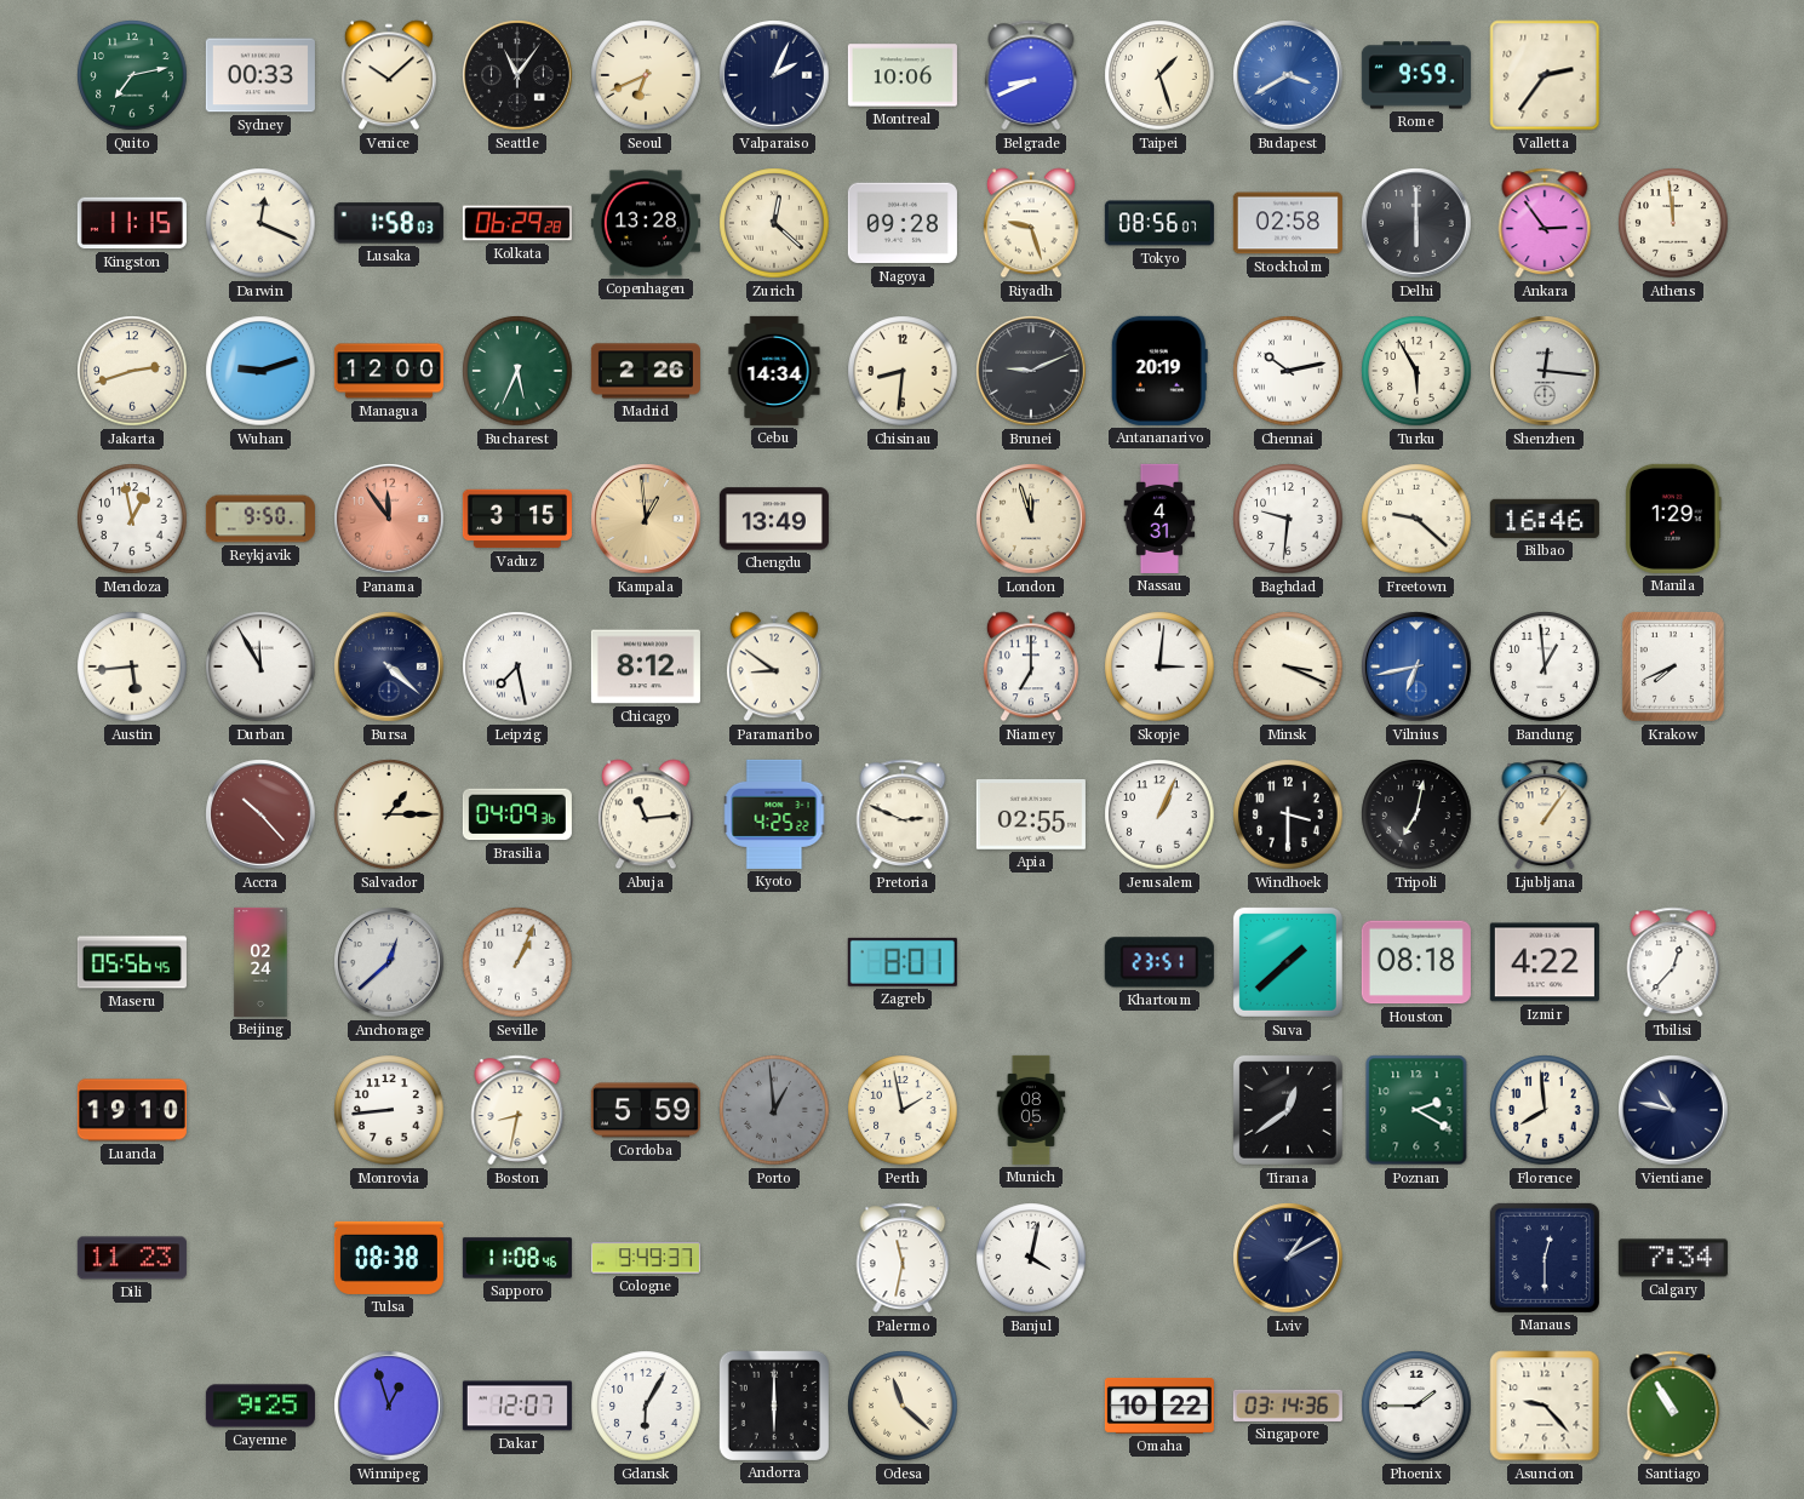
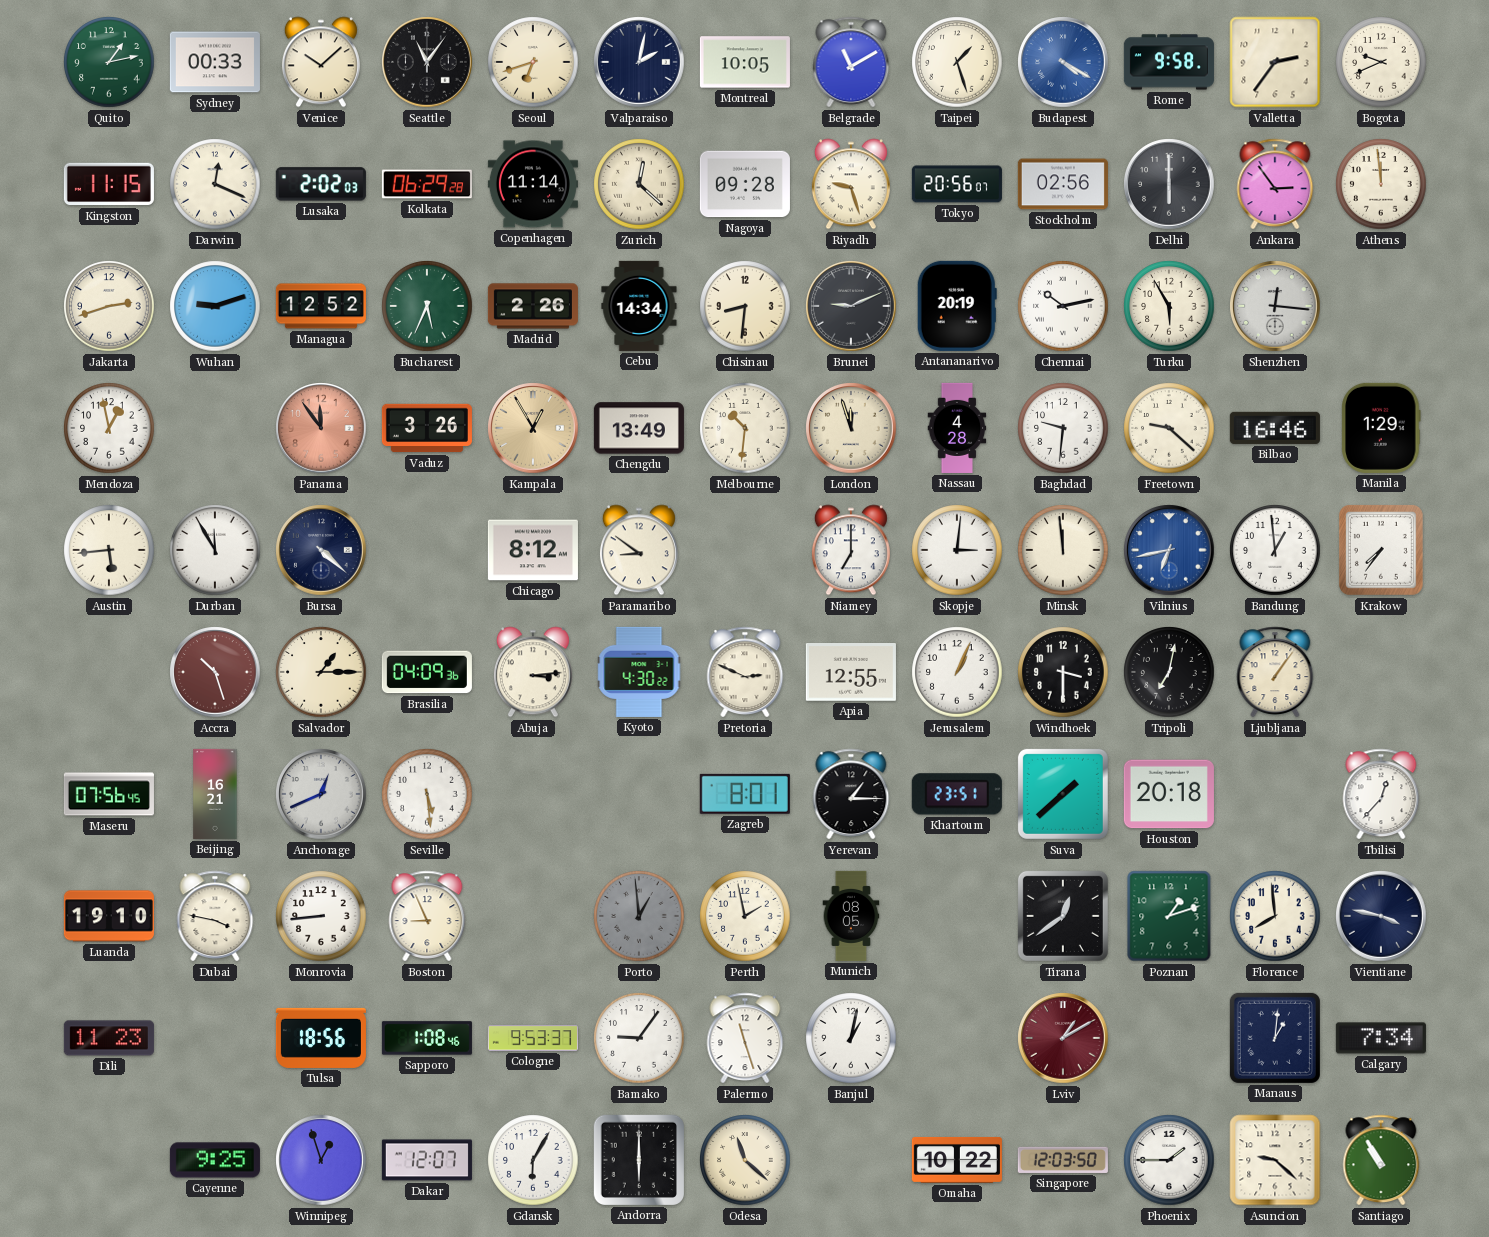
Quito: 7:13 -> 1:13
Seoul: 6:41 -> 6:42
Valparaiso: 2:04 -> 2:02
Montreal: 10:06 -> 10:05
Belgrade: 8:41 -> 11:10
Budapest: 3:40 -> 4:20
Rome: 9:59 -> 9:58
Bogota: none -> 9:41
Lusaka: 1:58 -> 2:02
Copenhagen: 13:28 -> 11:14
Tokyo: 08:56 -> 20:56
Stockholm: 02:58 -> 02:56
Managua: 12:00 -> 12:52
Reykjavik: 9:50 -> none
Vaduz: 3:15 -> 3:26
Kampala: 12:59 -> 12:55
Melbourne: none -> 10:31
Nassau: 4:31 -> 4:28
Leipzig: 7:28 -> none
Minsk: 3:19 -> 11:59
Krakow: 7:41 -> 7:36
Accra: 10:23 -> 10:27
Abuja: 11:14 -> 3:14
Kyoto: 4:25 -> 4:30
Apia: 02:55 -> 12:55
Maseru: 05:56 -> 07:56
Beijing: 02:24 -> 16:21
Anchorage: 12:38 -> 12:41
Seville: 1:04 -> 5:29
Yerevan: none -> 1:15
Houston: 08:18 -> 20:18
Izmir: 4:22 -> none
Dubai: none -> 3:47
Boston: 8:32 -> 8:56
Cordoba: 5:59 -> none
Poznan: 2:20 -> 1:12
Vientiane: 10:47 -> 3:47
Tulsa: 08:38 -> 18:56
Sapporo: 11:08 -> 1:08
Cologne: 9:49 -> 9:53
Bamako: none -> 9:06
Palermo: 11:32 -> 11:27
Banjul: 4:02 -> 1:02
Lviv dial: navy -> burgundy
Manaus: 12:30 -> 1:01
Singapore: 03:14 -> 12:03
Asuncion: 9:23 -> 9:22
